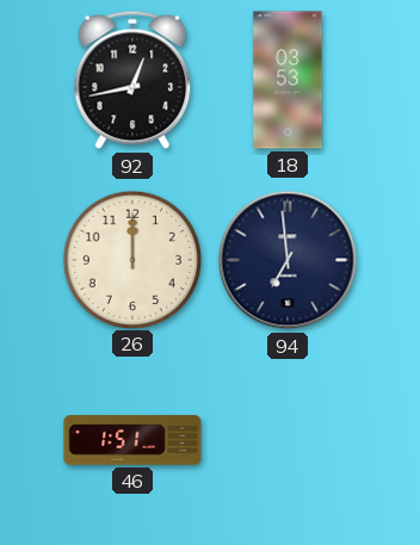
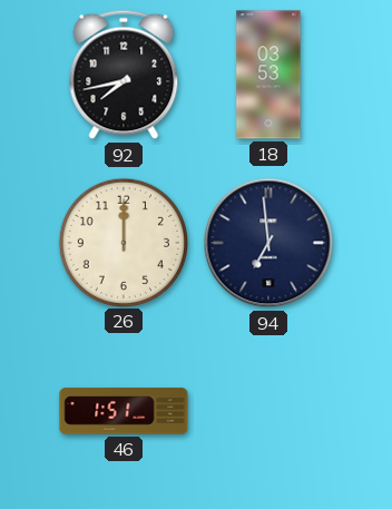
92: 12:43 -> 7:43
